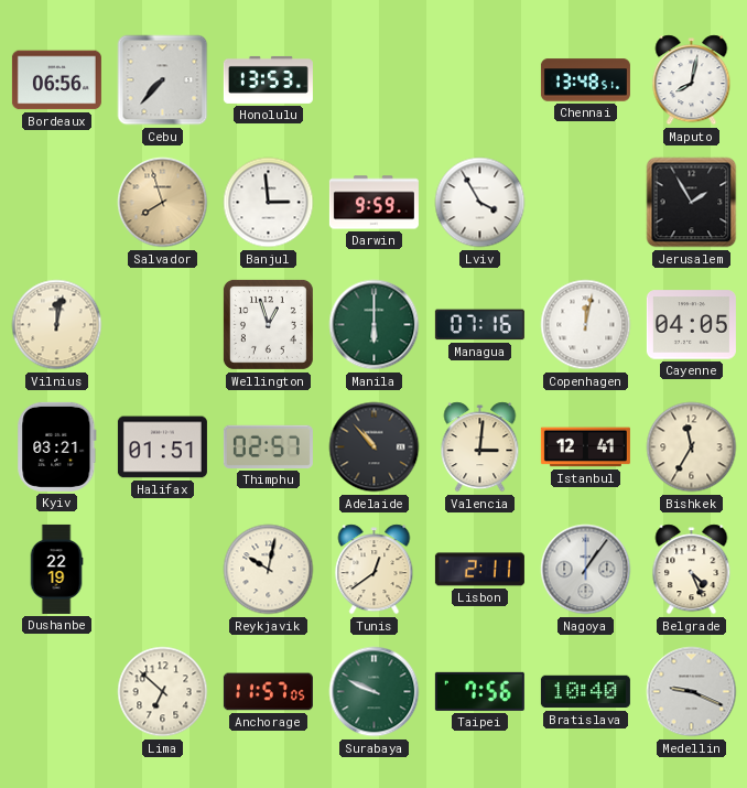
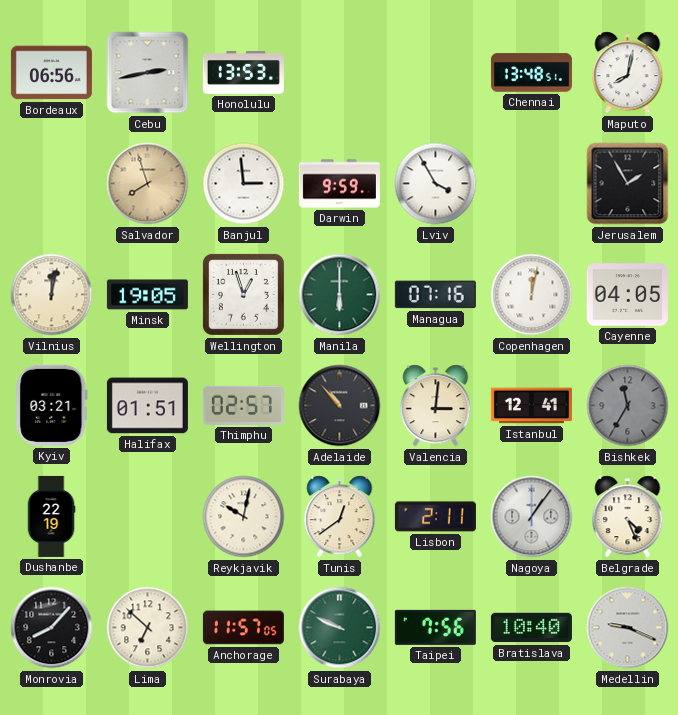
Cebu: 7:37 -> 2:43
Minsk: none -> 19:05
Bishkek dial: cream -> grey
Monrovia: none -> 8:07
